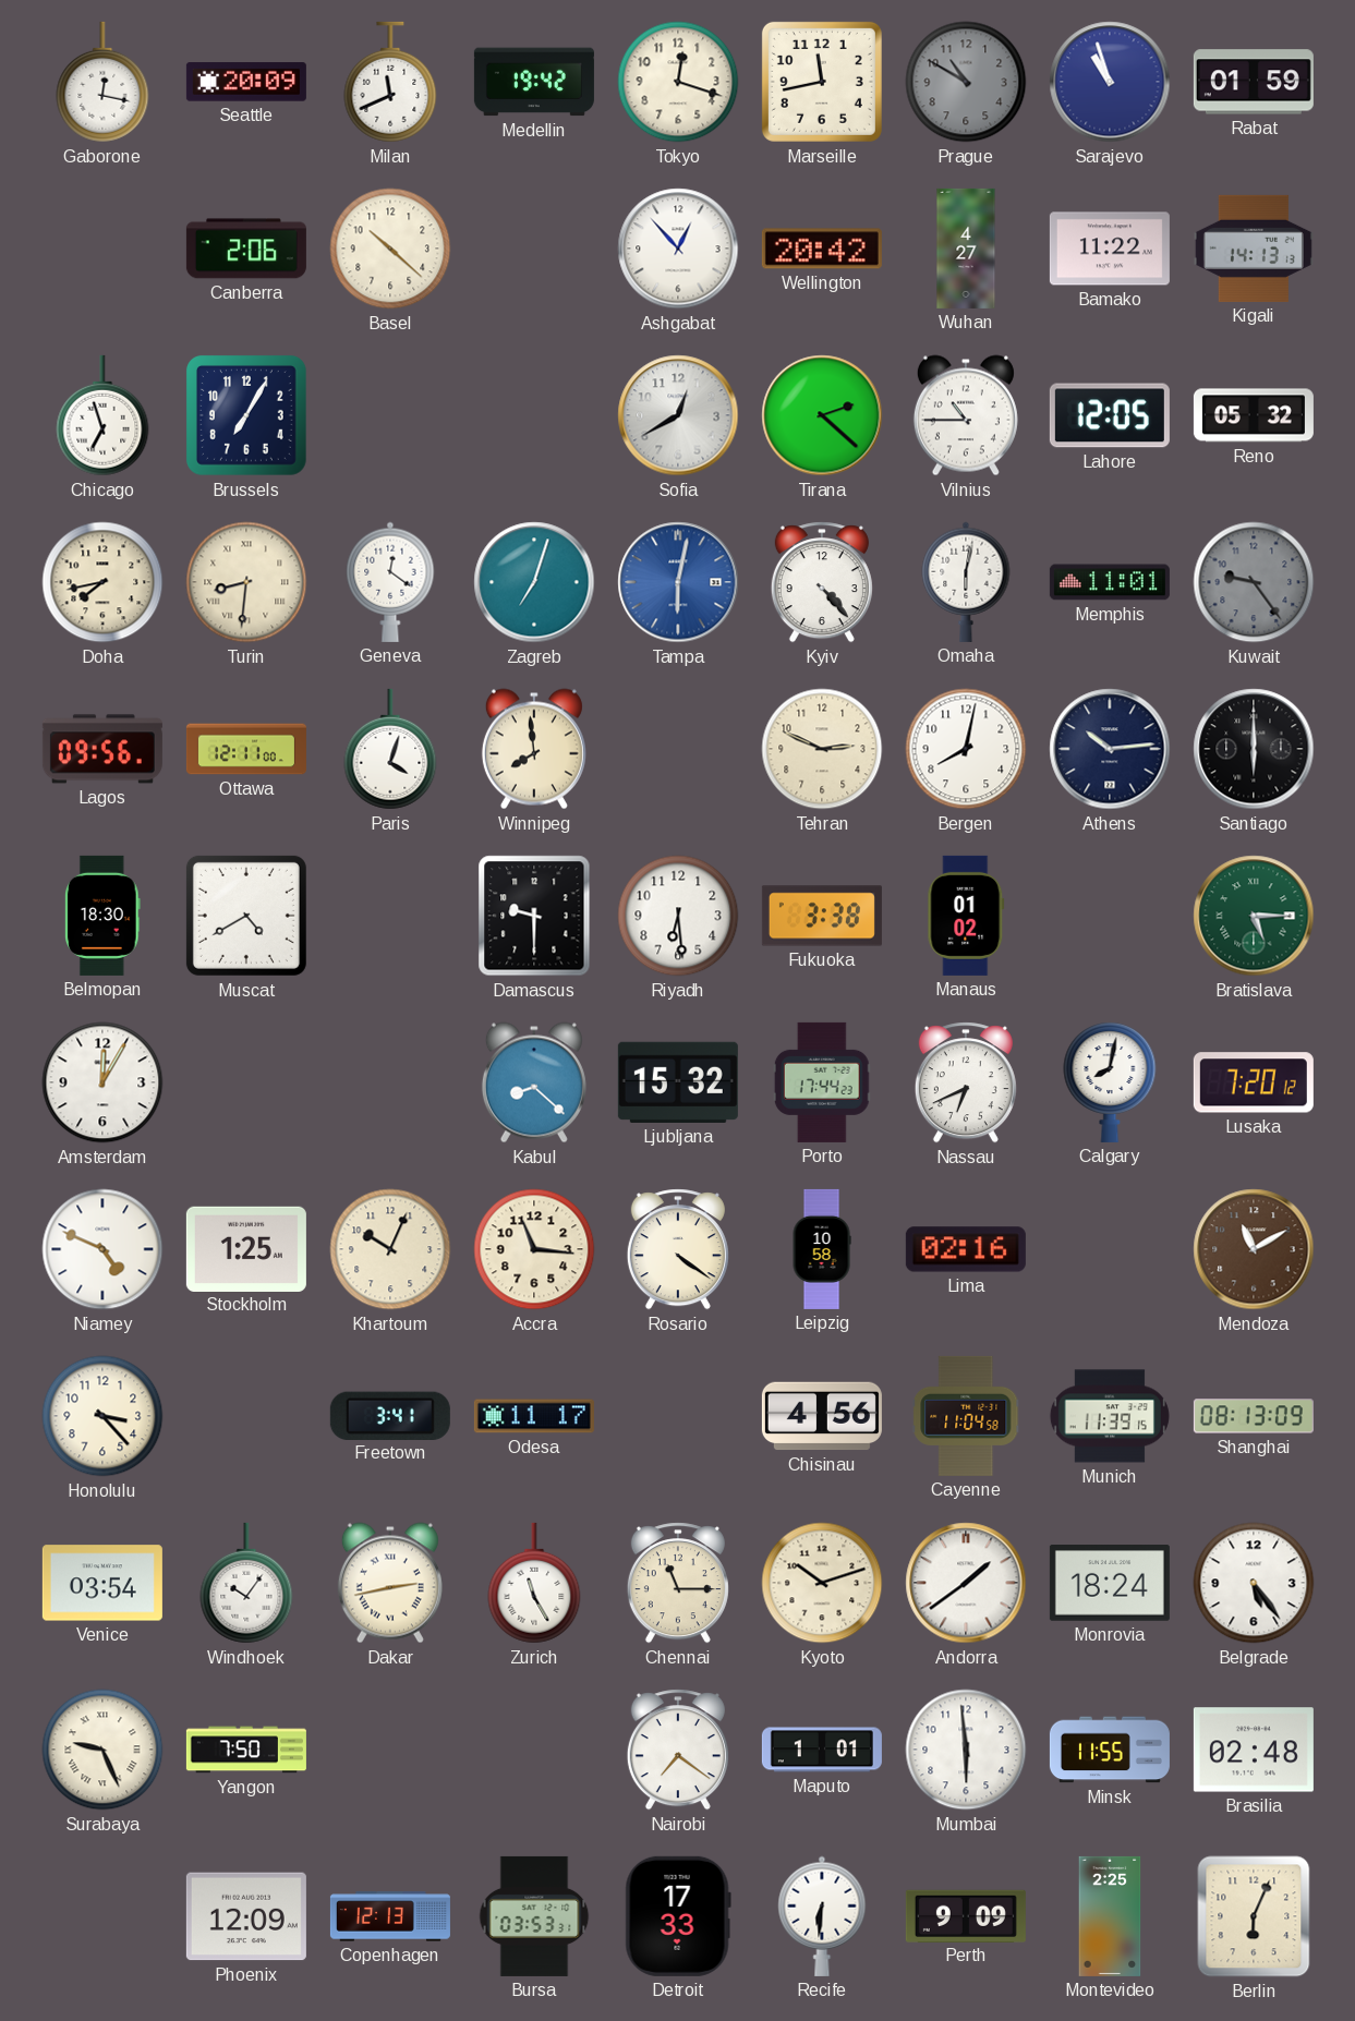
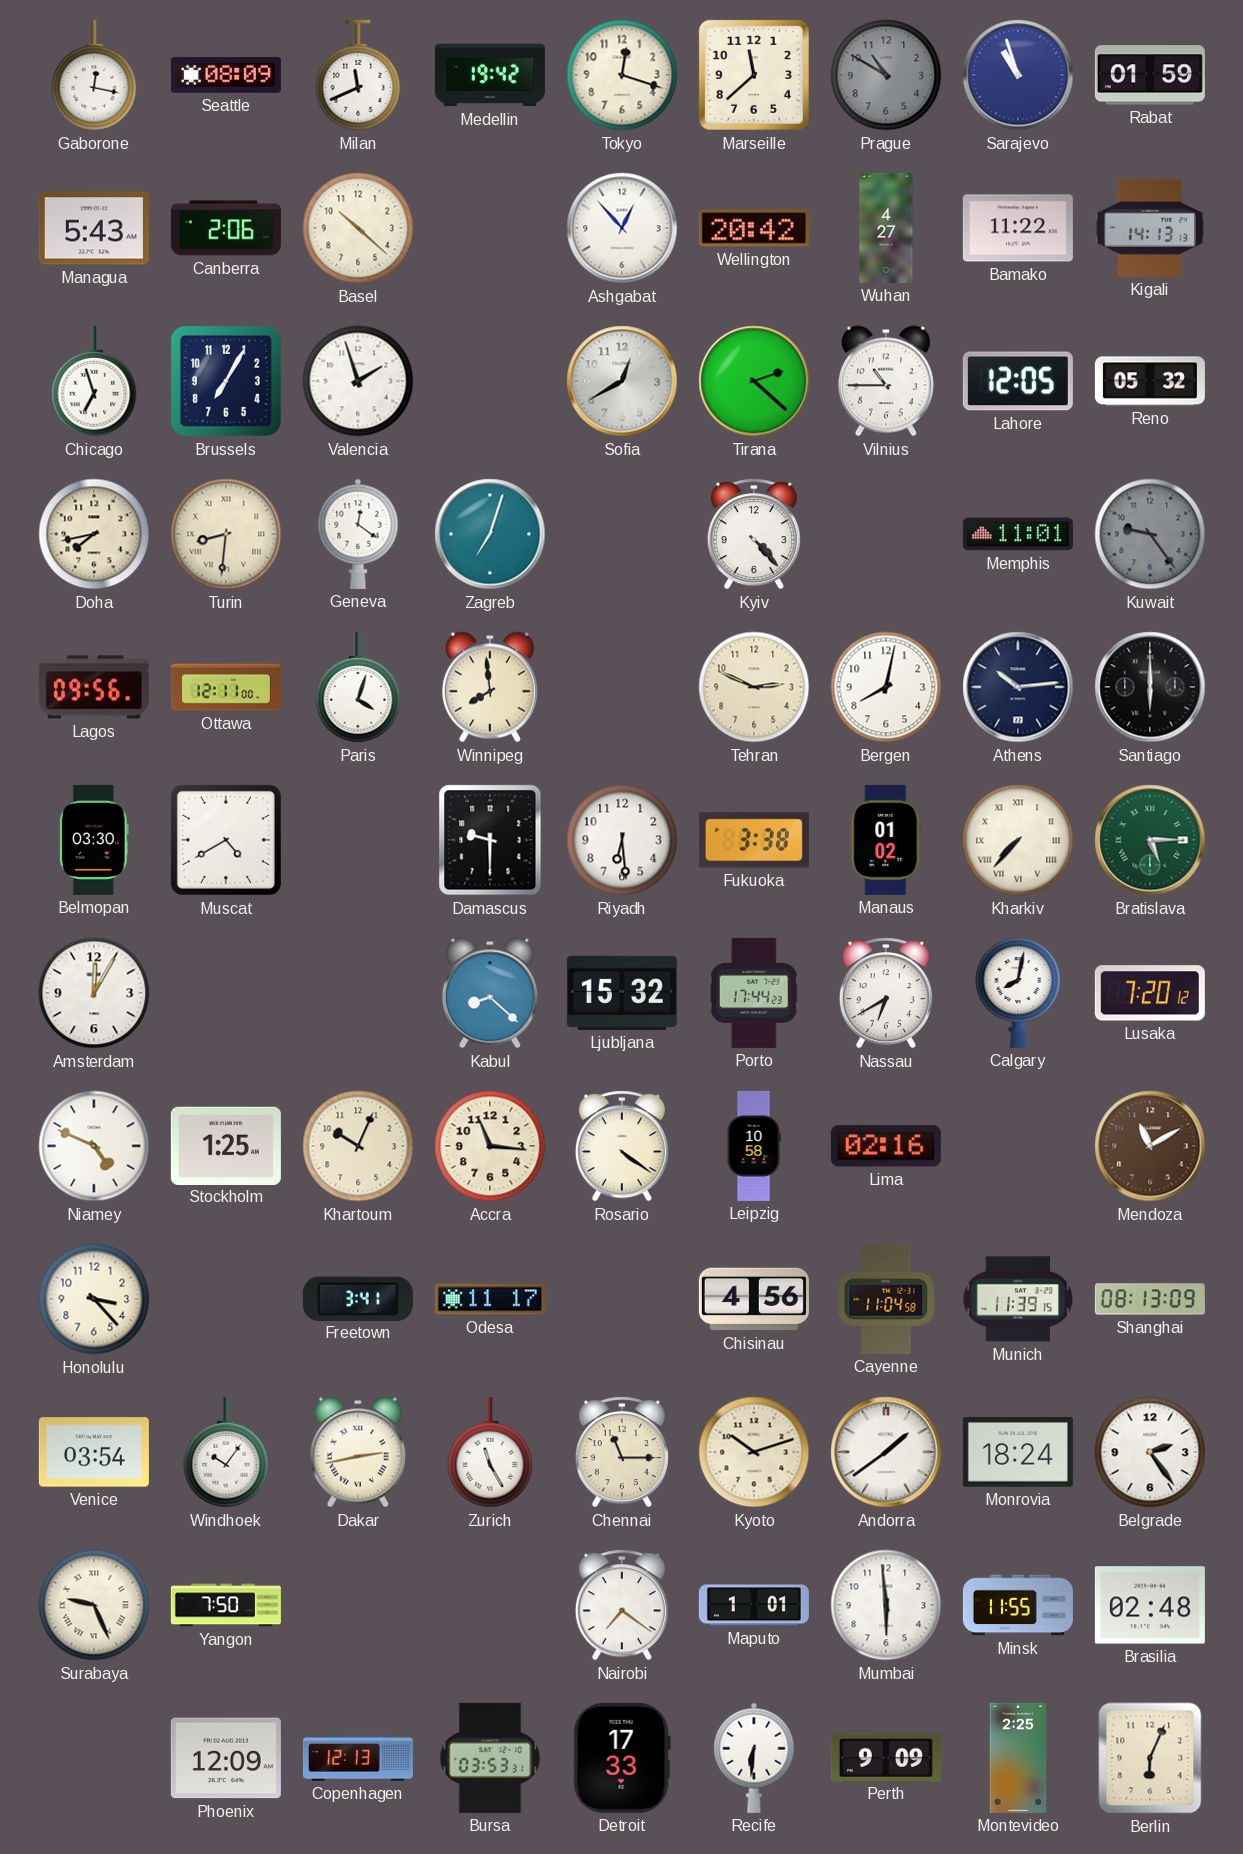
Seattle: 20:09 -> 08:09
Marseille: 11:43 -> 11:38
Managua: none -> 5:43
Valencia: none -> 1:57
Tampa: 6:02 -> none
Omaha: 6:02 -> none
Belmopan: 18:30 -> 03:30
Kharkiv: none -> 7:37
Nassau: 6:41 -> 6:40
Belgrade: 5:24 -> 2:24
